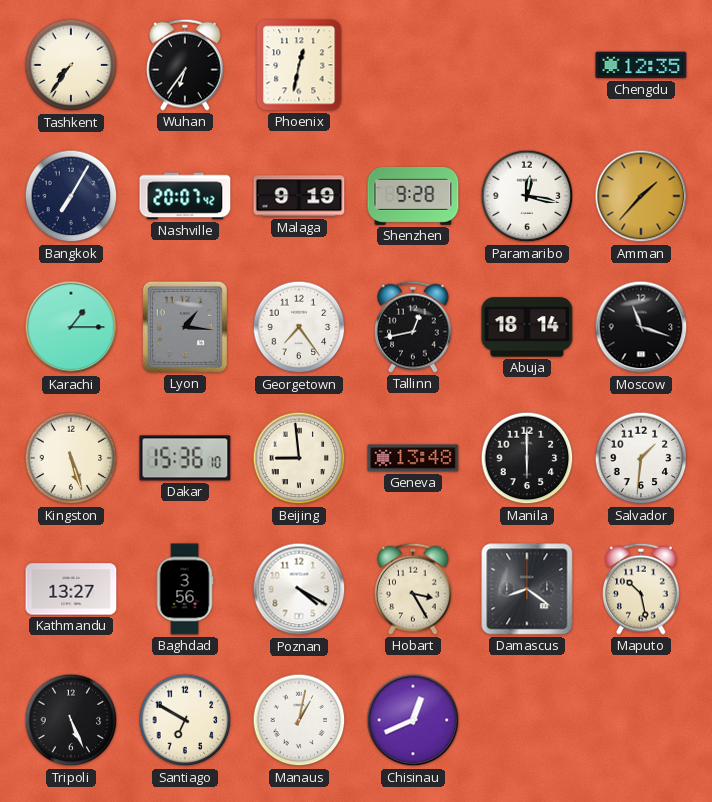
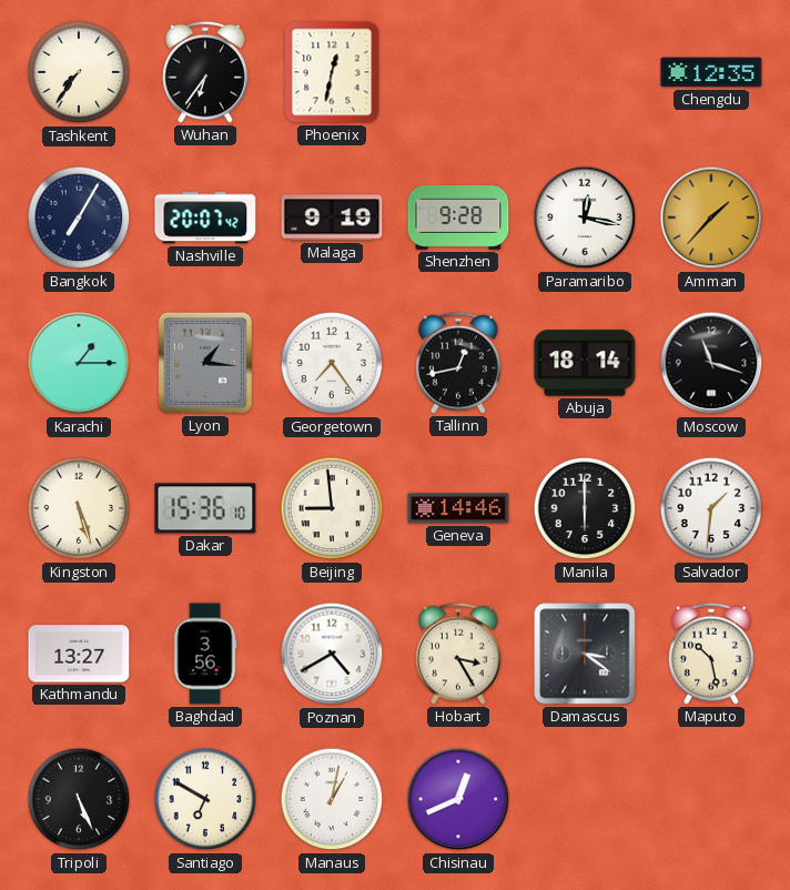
Geneva: 13:48 -> 14:46
Poznan: 4:20 -> 4:40
Damascus: 8:21 -> 3:21
